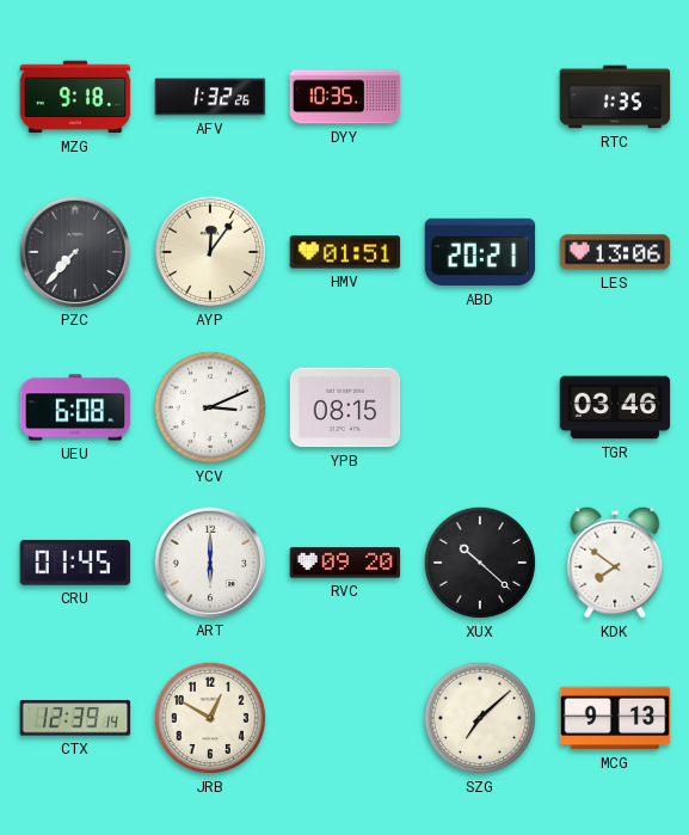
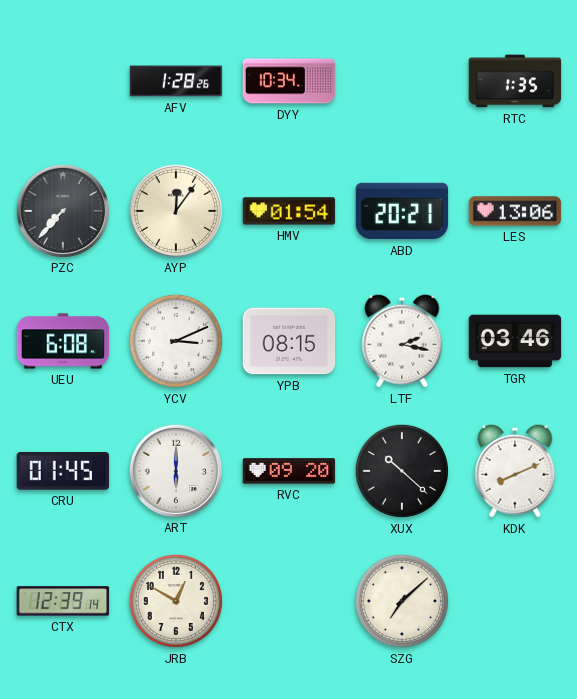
MZG: 9:18 -> none
AFV: 1:32 -> 1:28
DYY: 10:35 -> 10:34
HMV: 01:51 -> 01:54
LTF: none -> 2:17
KDK: 7:51 -> 8:11
MCG: 9:13 -> none
